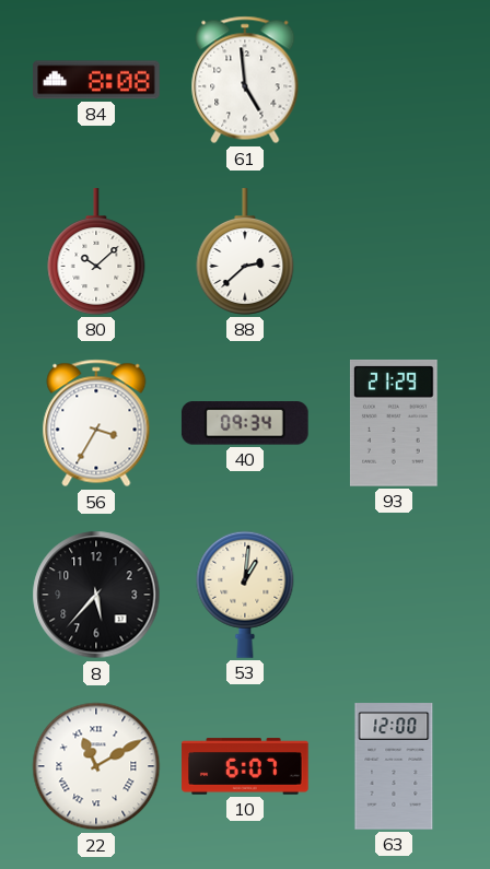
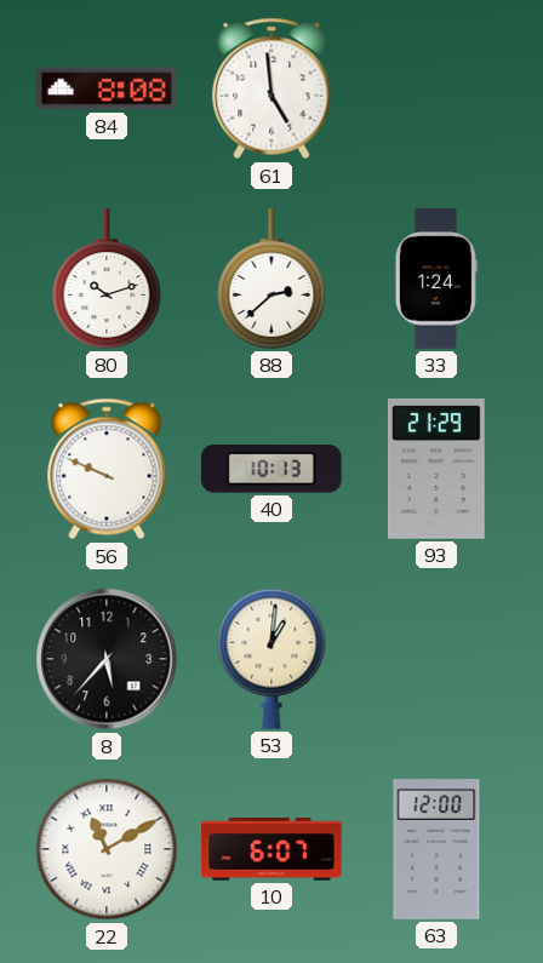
80: 10:08 -> 10:12
33: none -> 1:24
56: 3:35 -> 9:49
40: 09:34 -> 10:13
